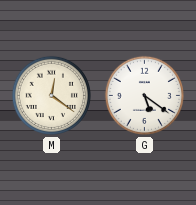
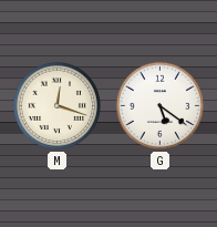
M: 12:21 -> 12:18
